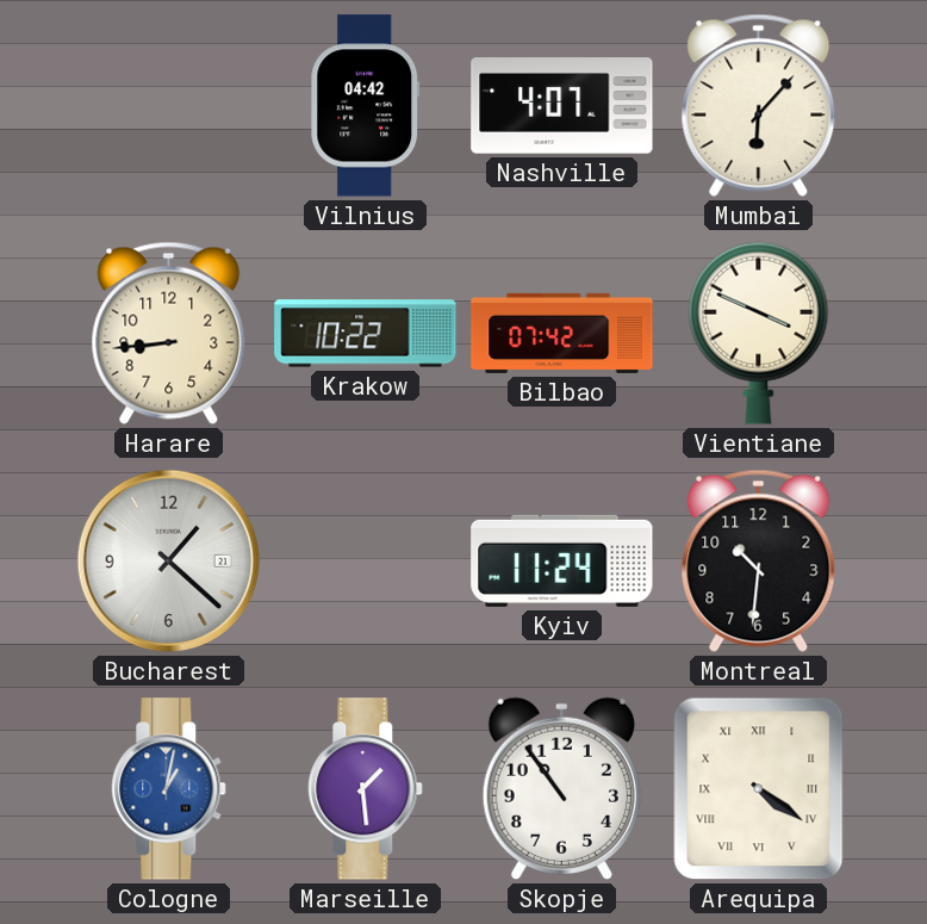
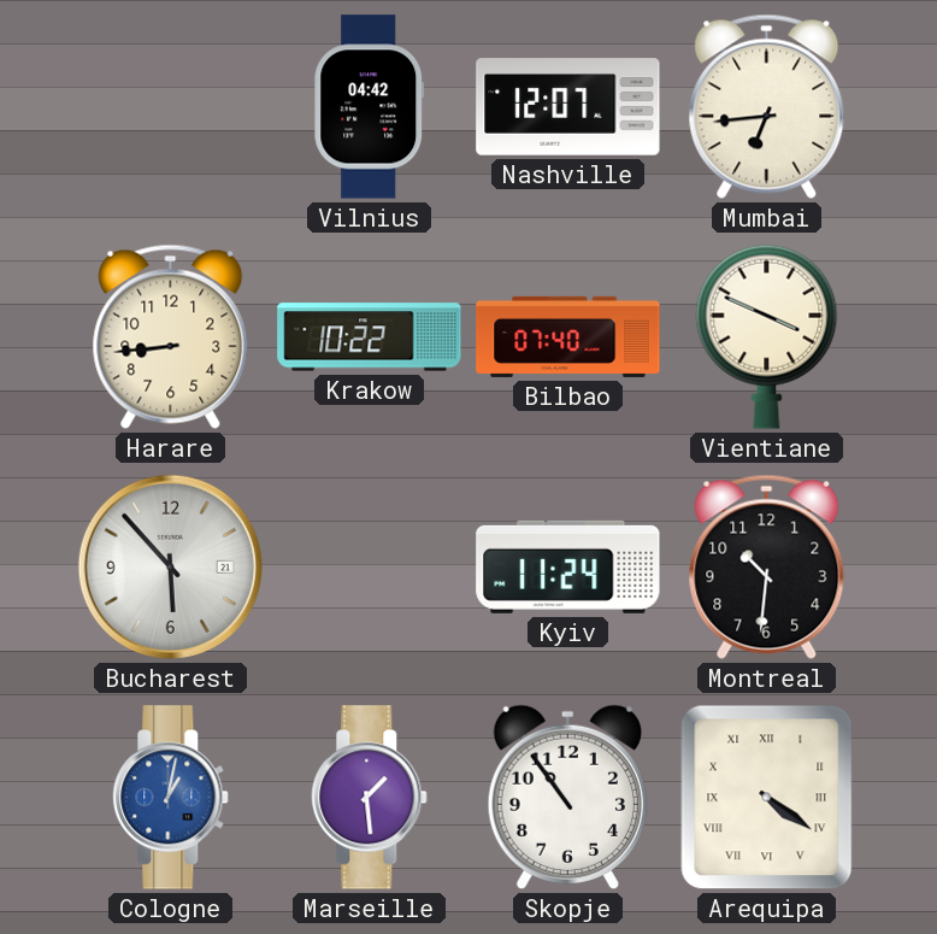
Nashville: 4:07 -> 12:07
Mumbai: 6:07 -> 6:44
Bilbao: 07:42 -> 07:40
Bucharest: 1:22 -> 5:53
